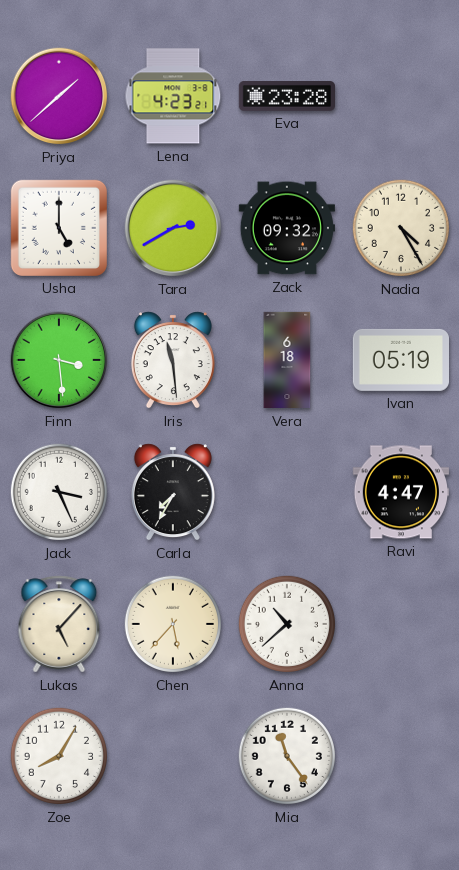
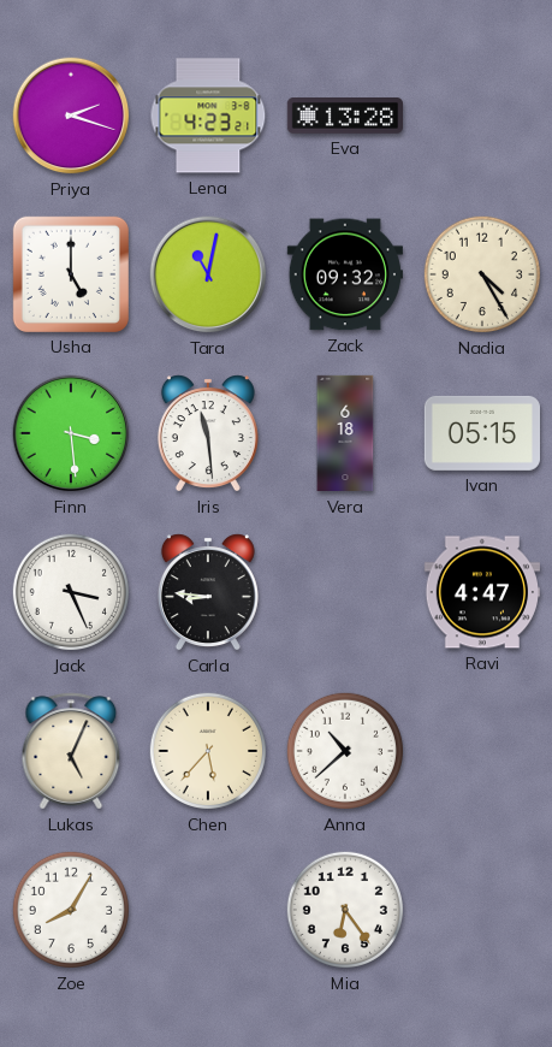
Priya: 1:38 -> 2:18
Eva: 23:28 -> 13:28
Tara: 2:40 -> 11:02
Ivan: 05:19 -> 05:15
Carla: 7:35 -> 8:46
Lukas: 5:07 -> 5:04
Mia: 11:24 -> 6:24
